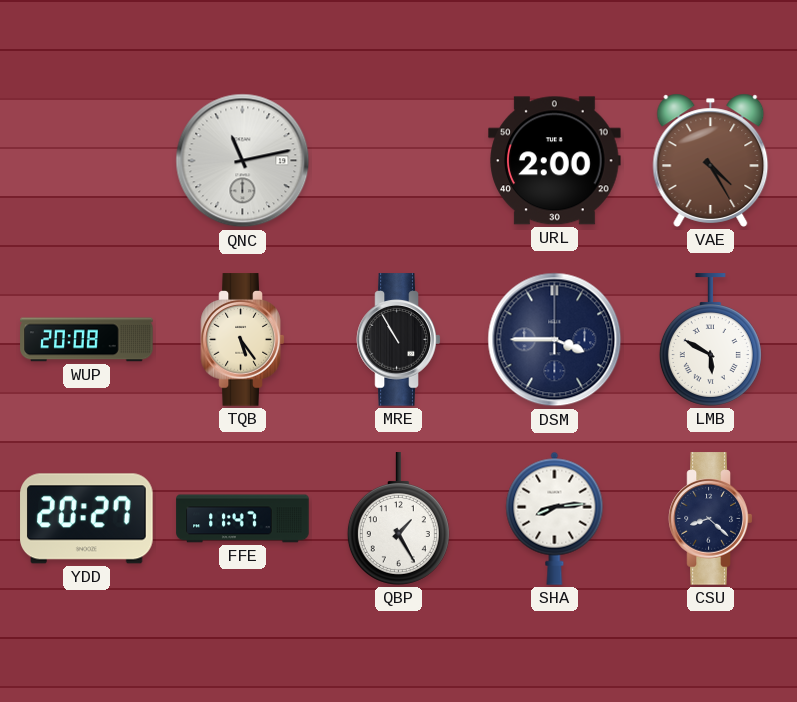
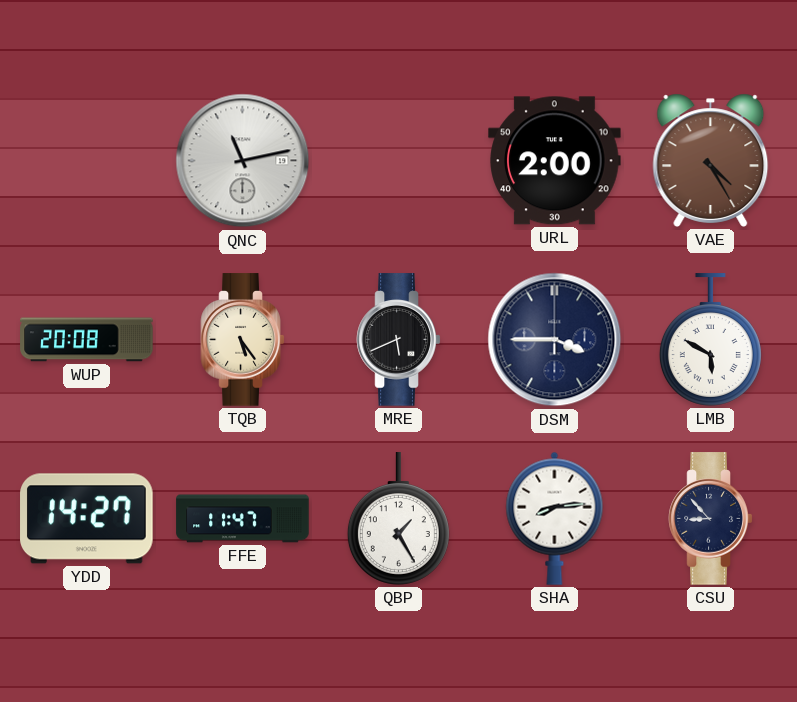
MRE: 10:55 -> 5:41
YDD: 20:27 -> 14:27
CSU: 8:22 -> 8:53
